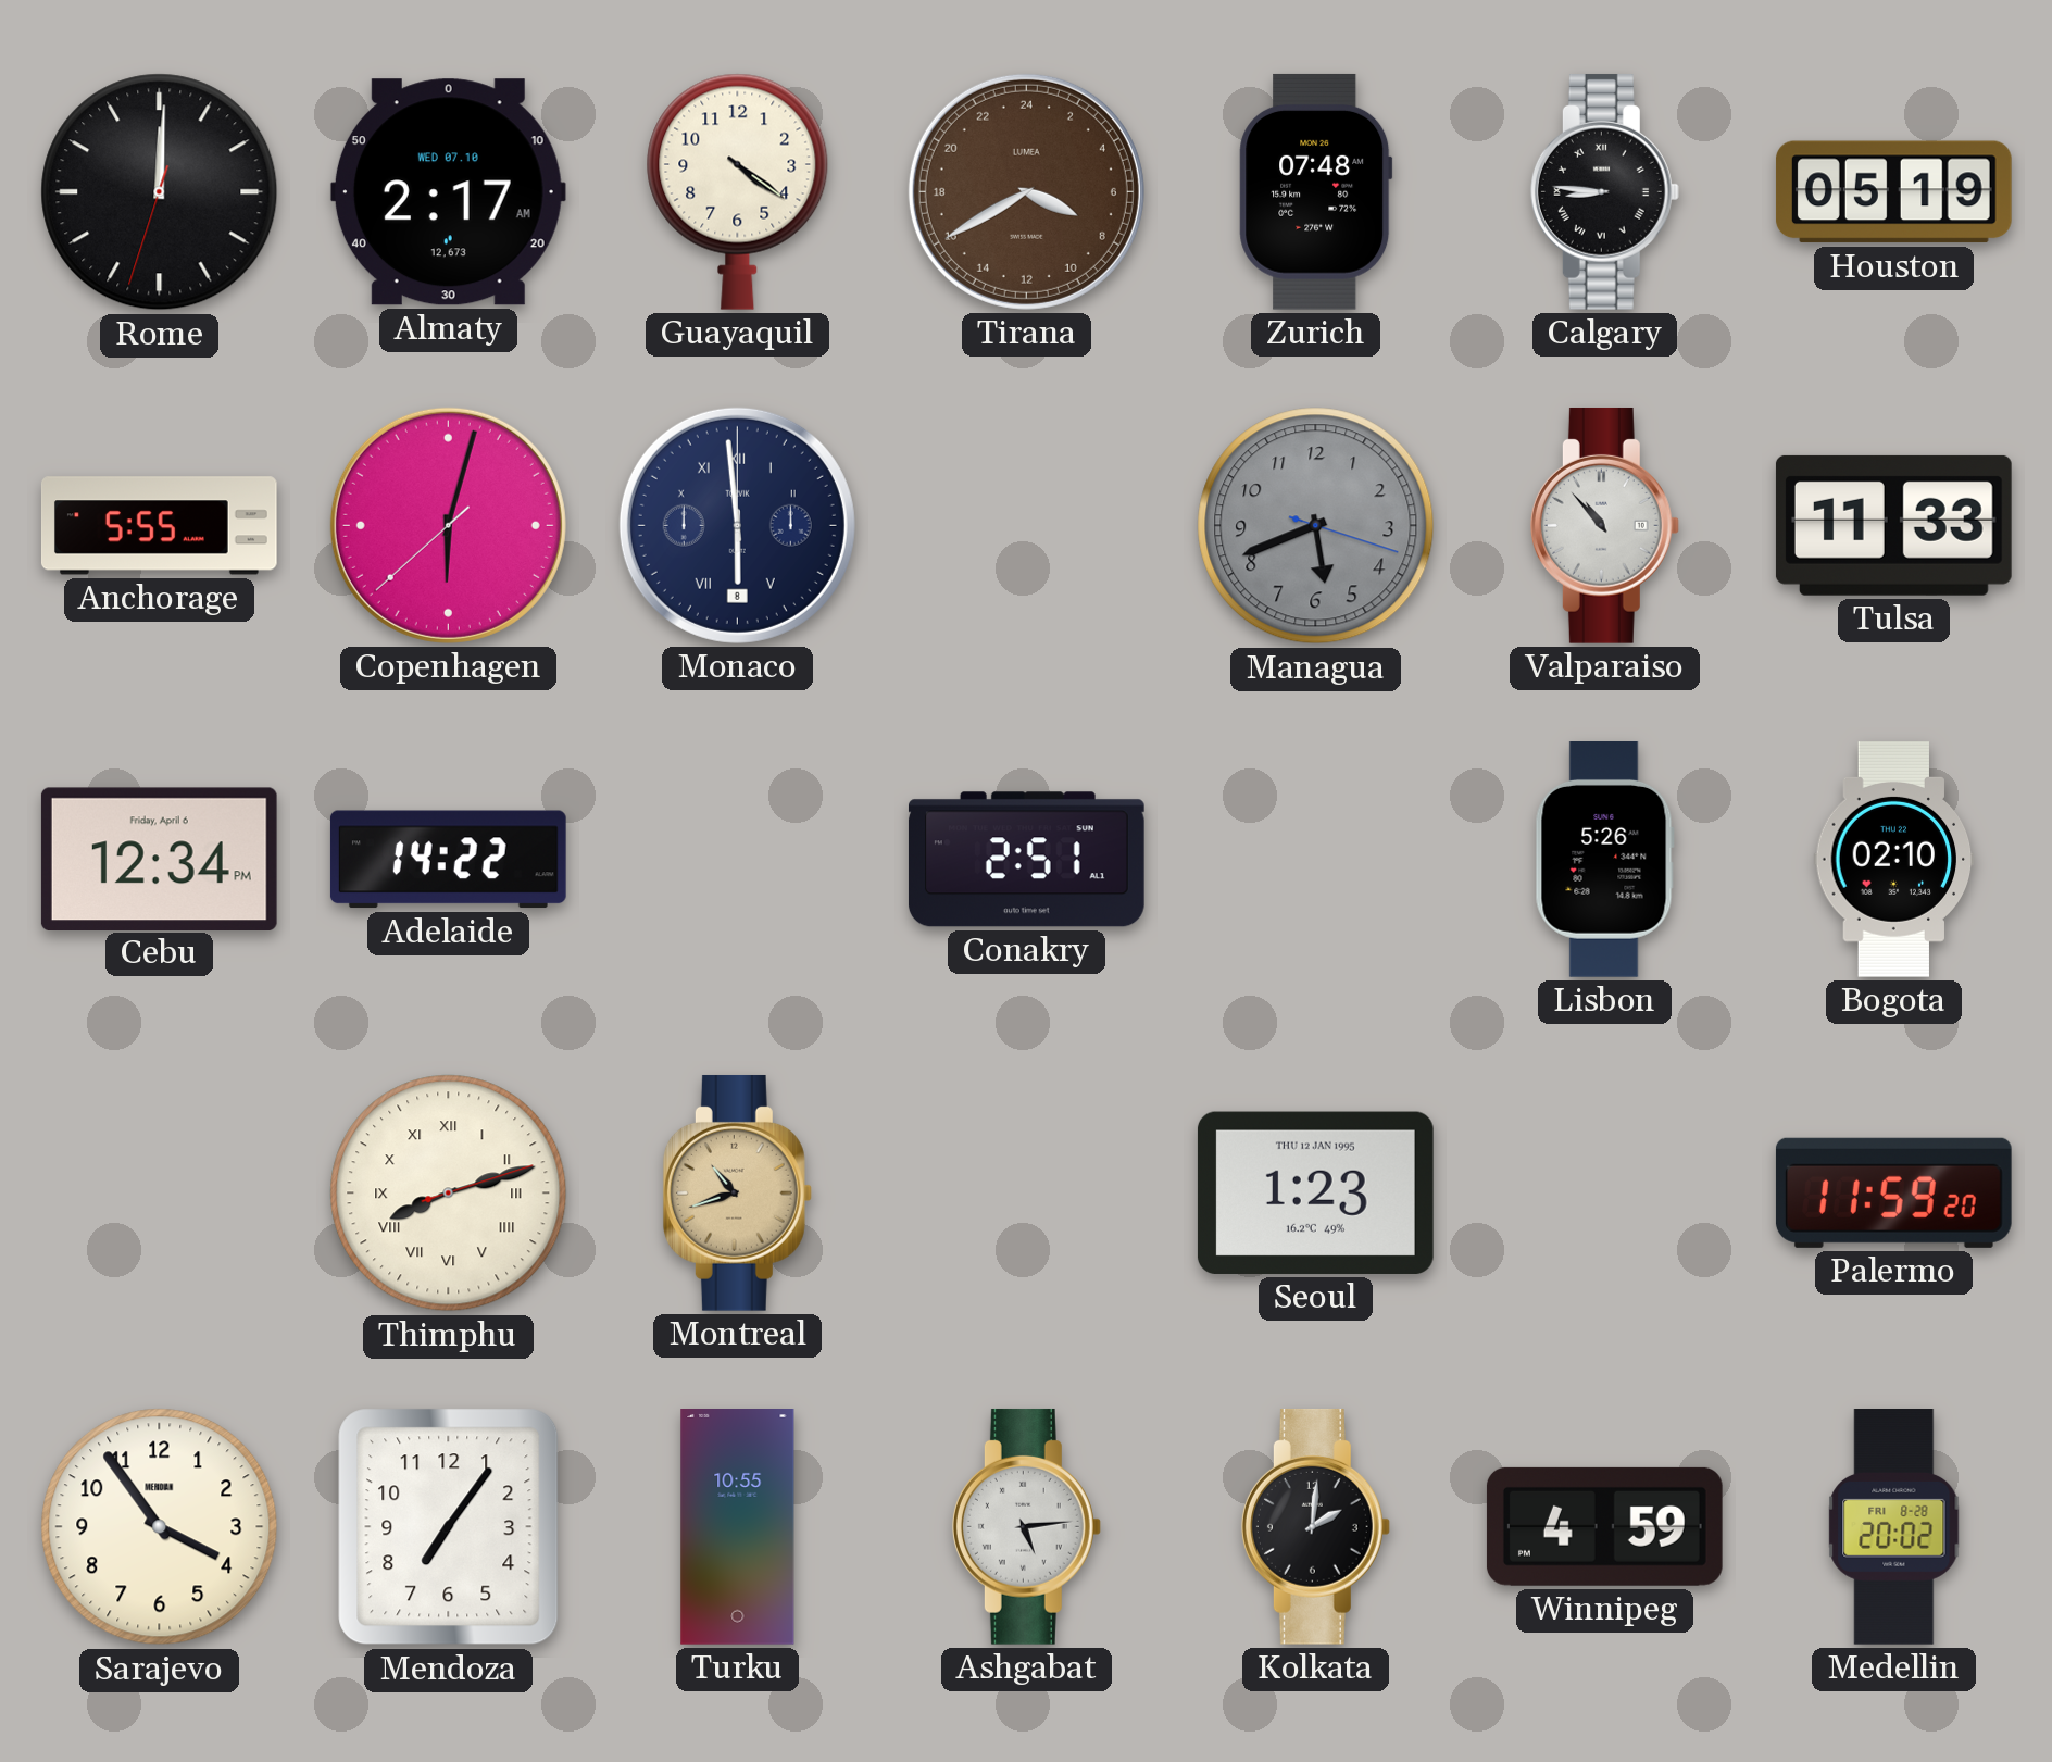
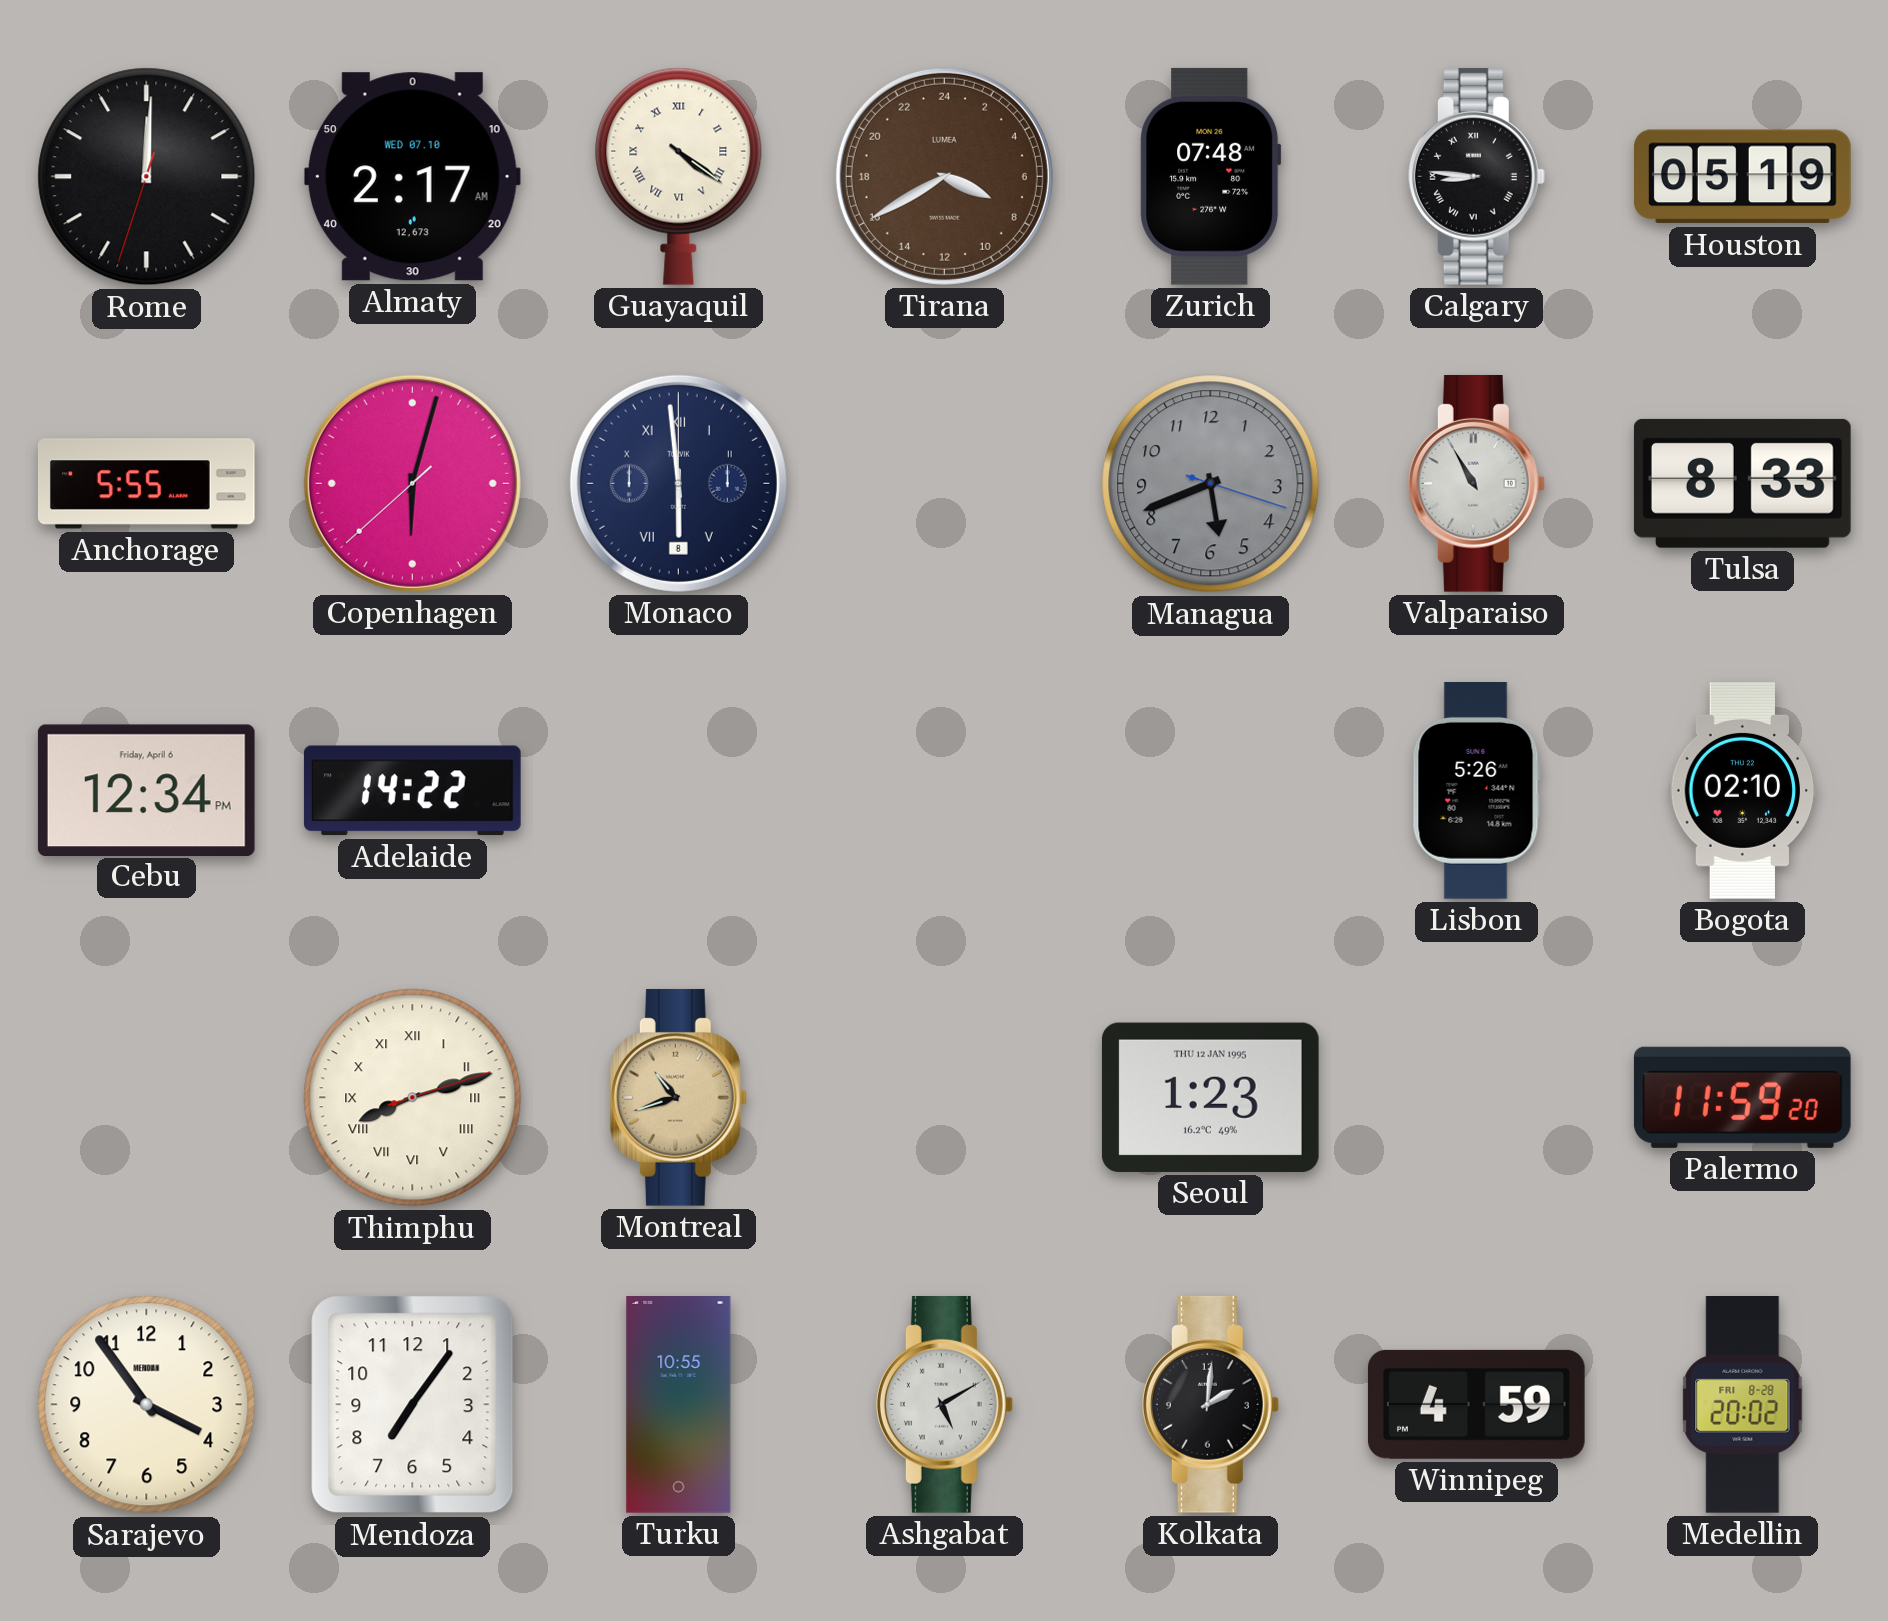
Guayaquil numerals: Arabic -> Roman
Valparaiso: 10:53 -> 10:55
Tulsa: 11:33 -> 8:33
Conakry: 2:51 -> none
Ashgabat: 5:14 -> 5:10
